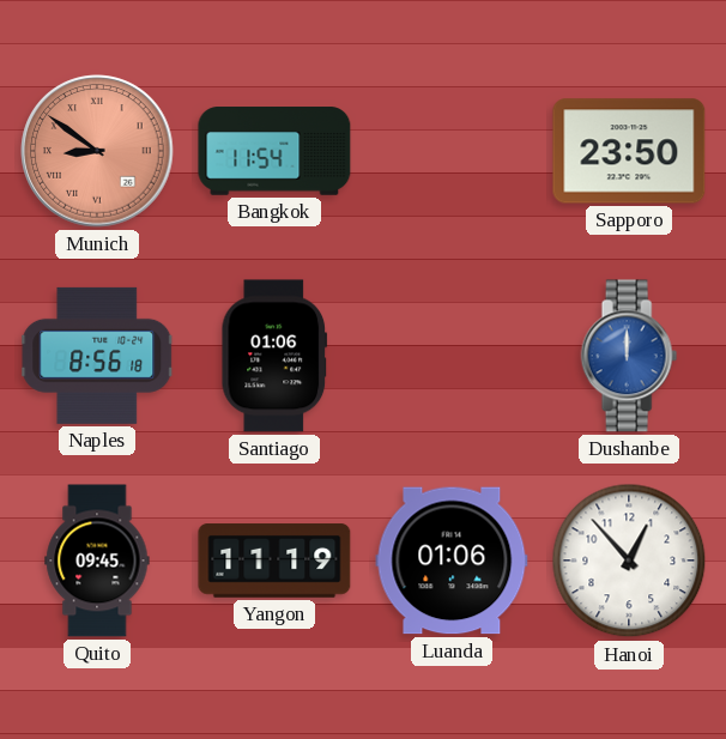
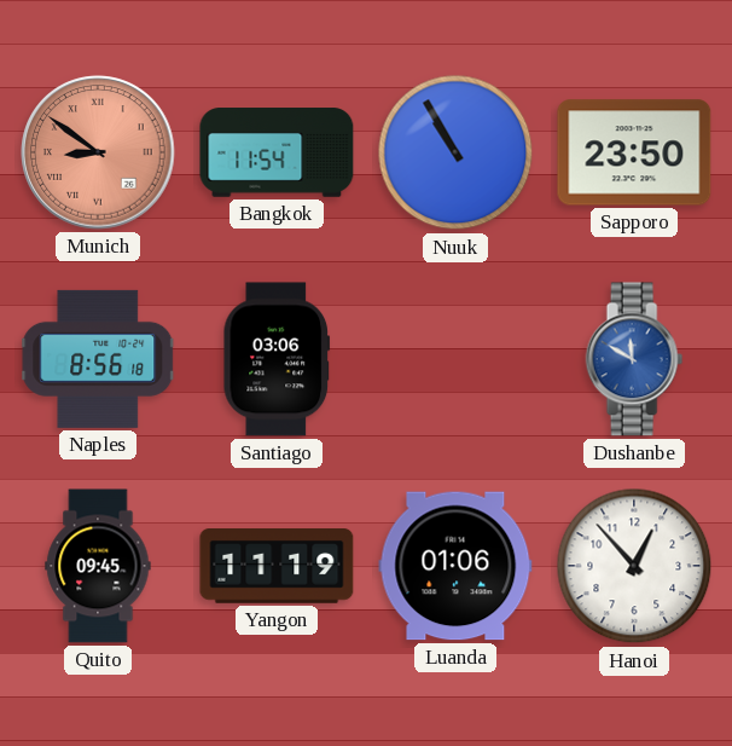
Nuuk: none -> 10:55
Santiago: 01:06 -> 03:06
Dushanbe: 12:00 -> 11:50
